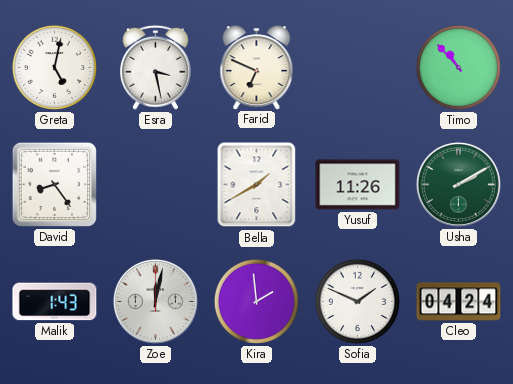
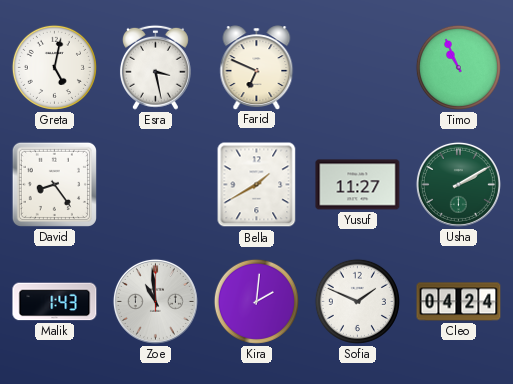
Timo: 10:53 -> 10:56
Yusuf: 11:26 -> 11:27
Zoe: 12:02 -> 10:59
Kira: 1:59 -> 2:01
